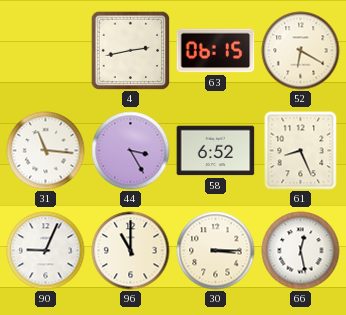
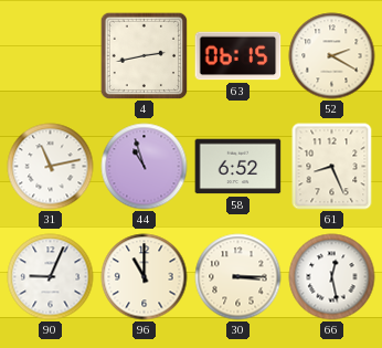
52: 6:20 -> 2:20
31: 11:16 -> 11:13
44: 3:25 -> 10:57
